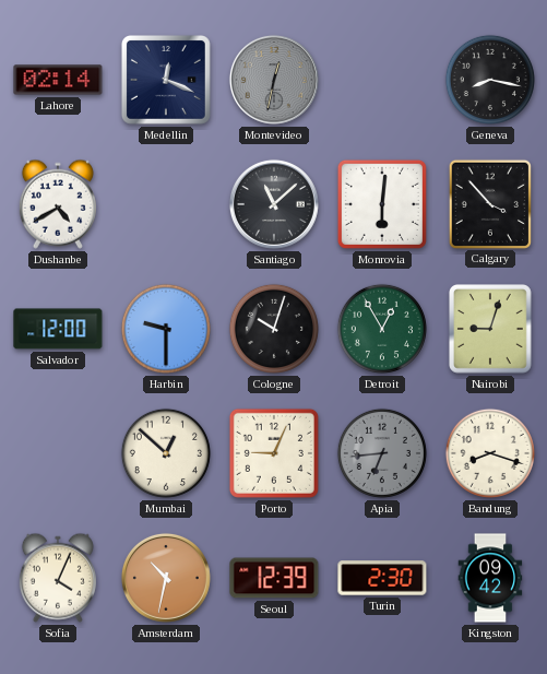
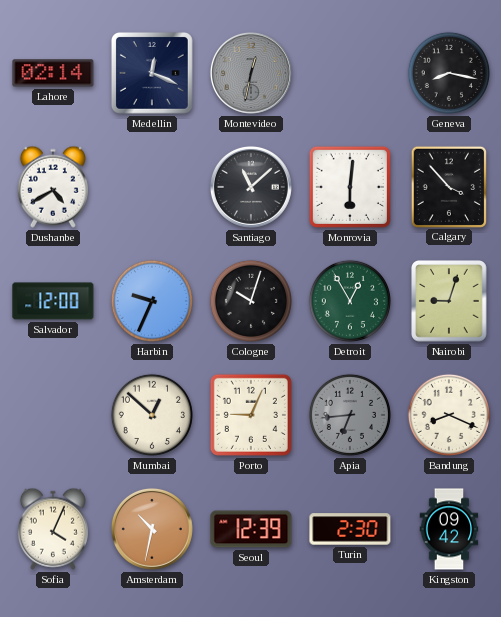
Harbin: 9:30 -> 9:34
Bandung: 8:18 -> 8:19
